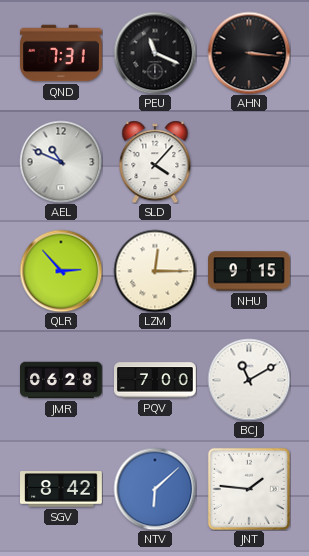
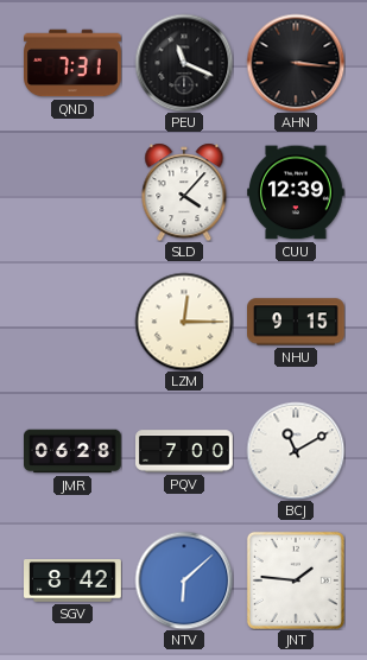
AEL: 10:49 -> none
CUU: none -> 12:39
QLR: 2:53 -> none
